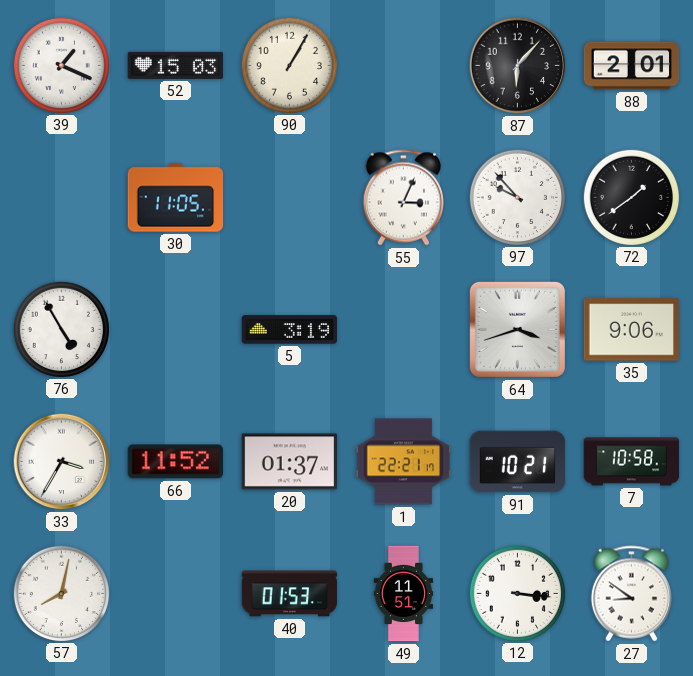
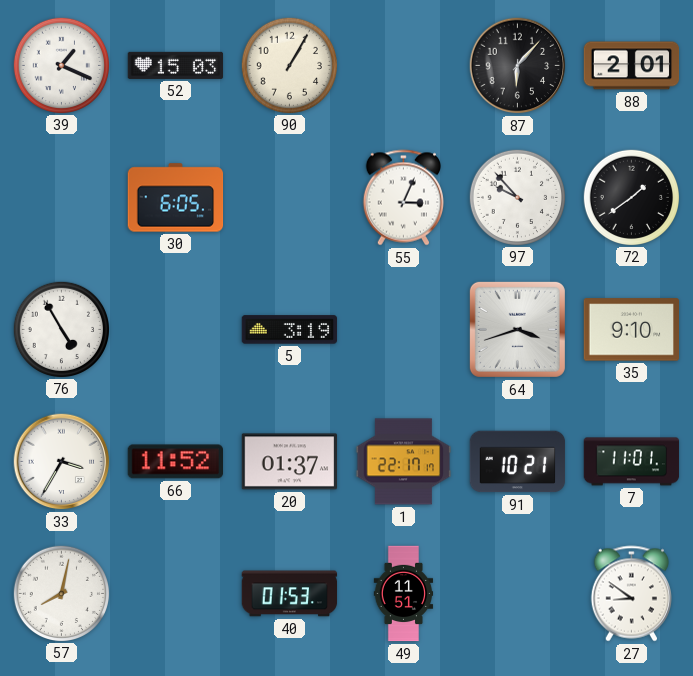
30: 11:05 -> 6:05
35: 9:06 -> 9:10
1: 22:21 -> 22:17
7: 10:58 -> 11:01
12: 3:16 -> none
